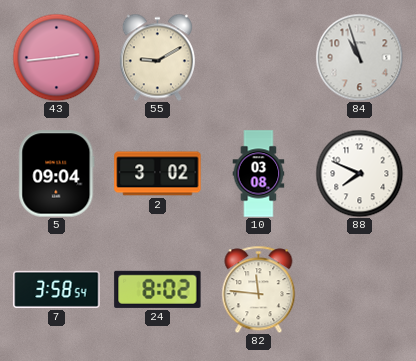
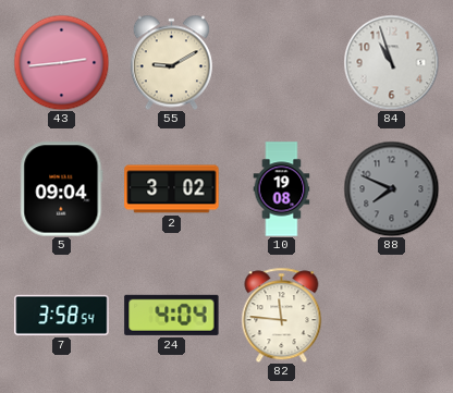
10: 03:08 -> 19:08
88 dial: white -> grey
24: 8:02 -> 4:04
